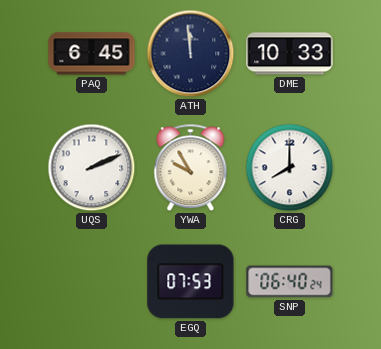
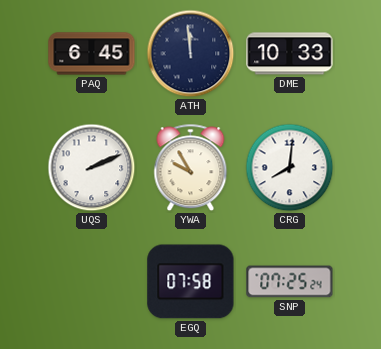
CRG: 8:00 -> 8:01
EGQ: 07:53 -> 07:58
SNP: 06:40 -> 07:25
